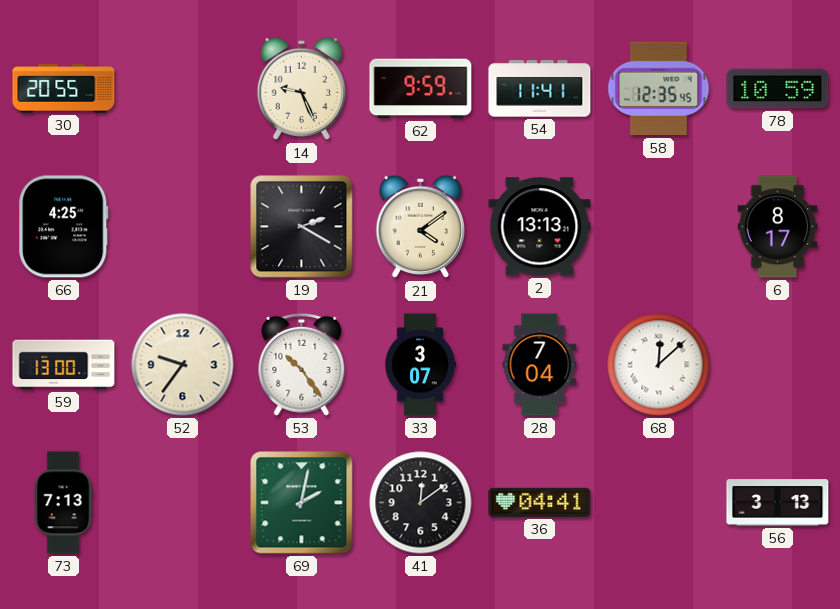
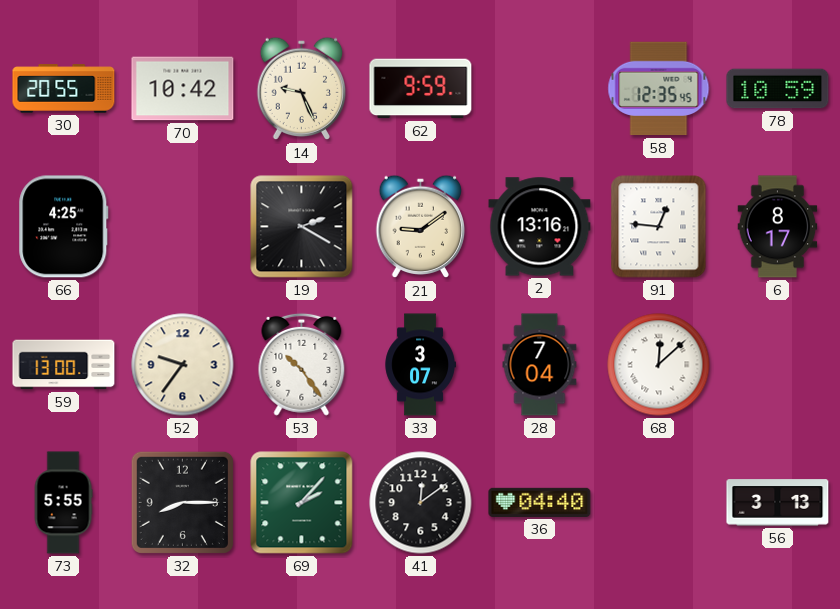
70: none -> 10:42
54: 11:41 -> none
21: 4:09 -> 9:09
2: 13:13 -> 13:16
91: none -> 12:46
73: 7:13 -> 5:55
32: none -> 8:15
69: 2:02 -> 2:07
36: 04:41 -> 04:40
